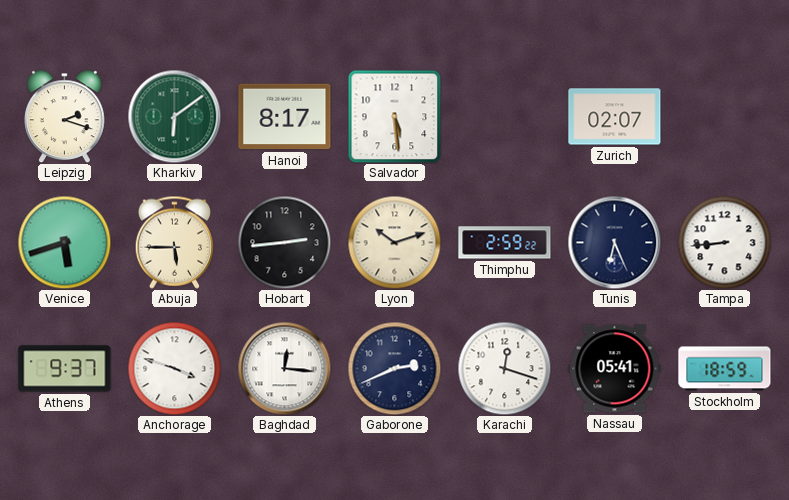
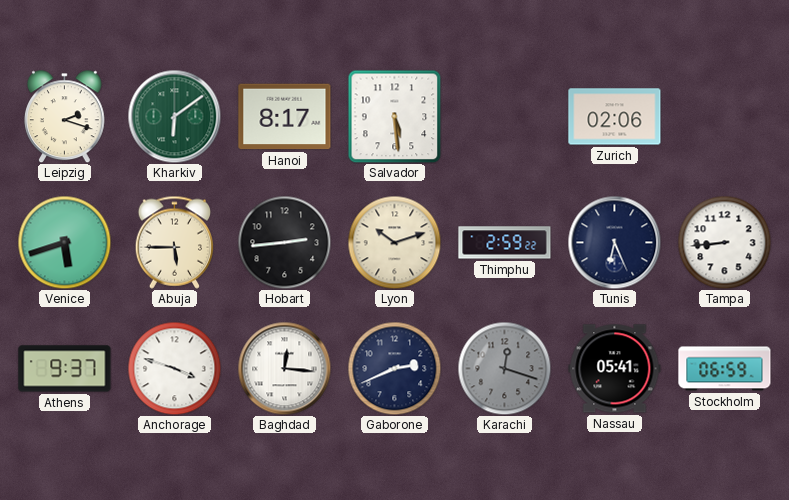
Zurich: 02:07 -> 02:06
Karachi dial: white -> grey
Stockholm: 18:59 -> 06:59
